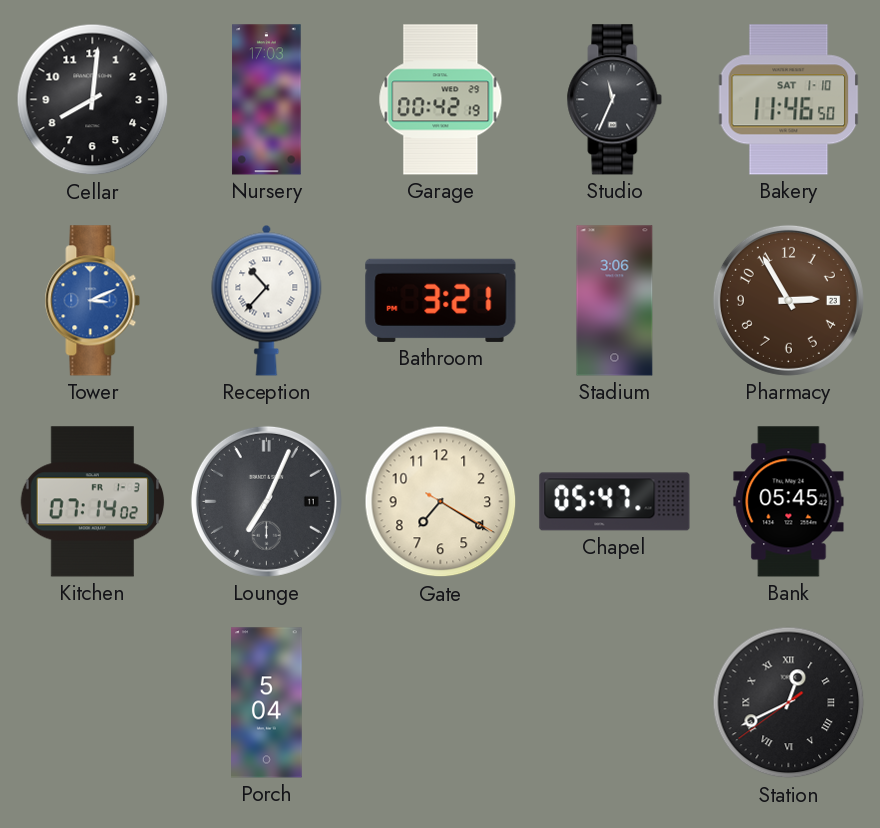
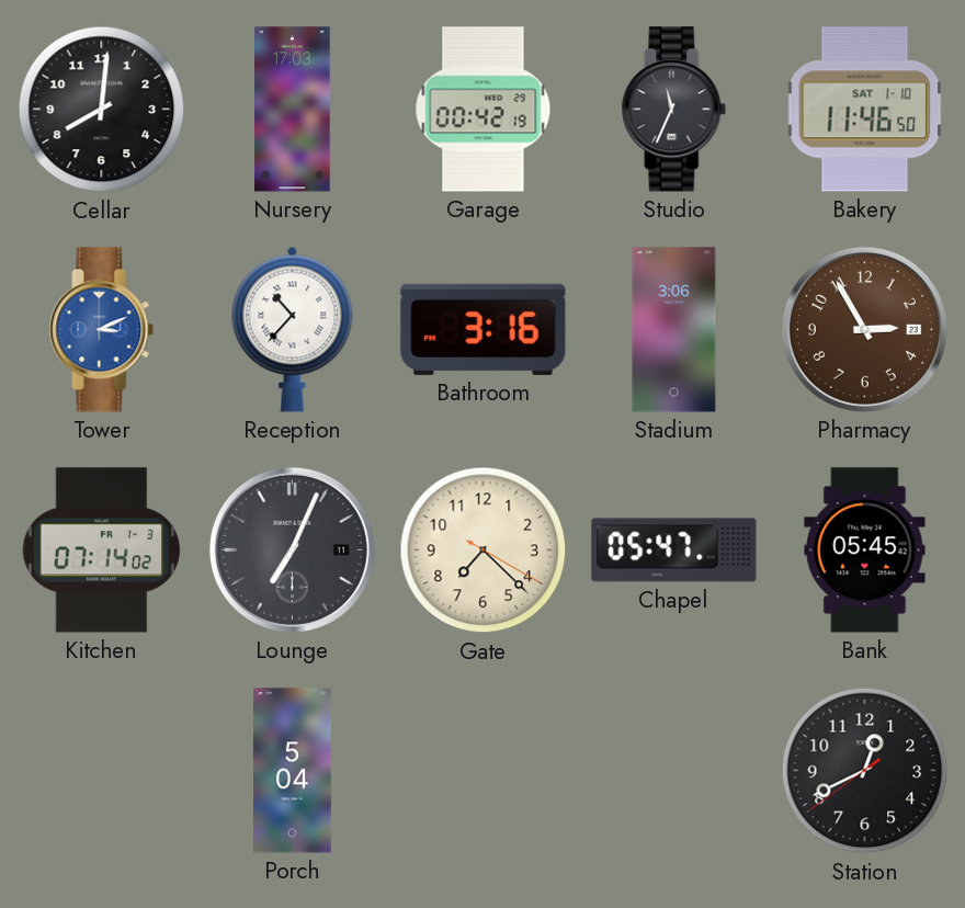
Bathroom: 3:21 -> 3:16
Gate: 7:20 -> 7:22
Station numerals: Roman -> Arabic
